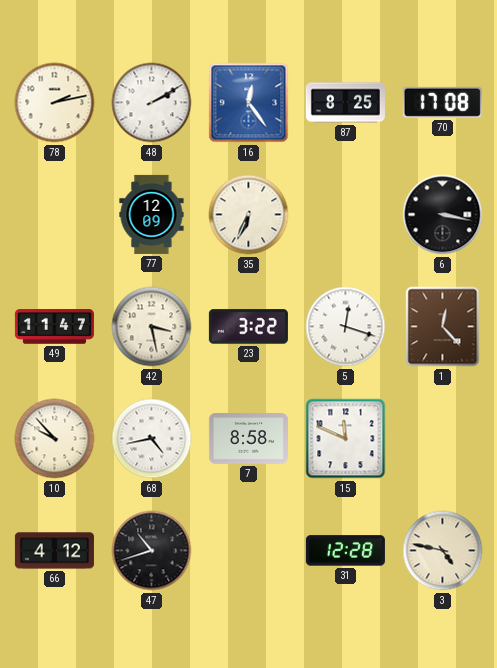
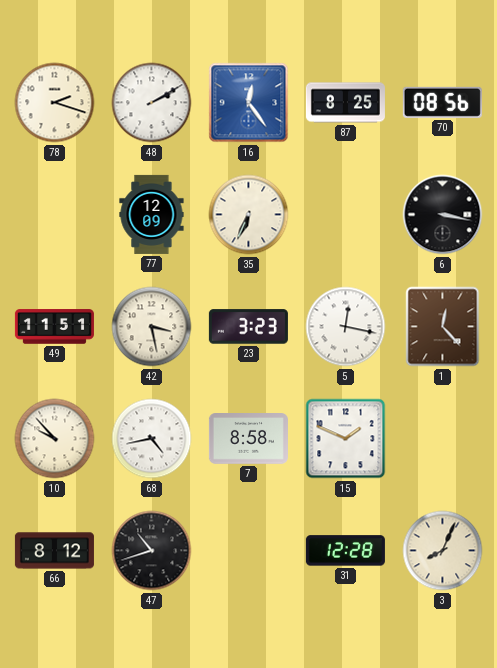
78: 2:13 -> 2:18
70: 17:08 -> 08:56
49: 11:47 -> 11:51
23: 3:22 -> 3:23
5: 12:18 -> 12:17
15: 11:49 -> 1:49
66: 4:12 -> 8:12
3: 4:47 -> 8:04
